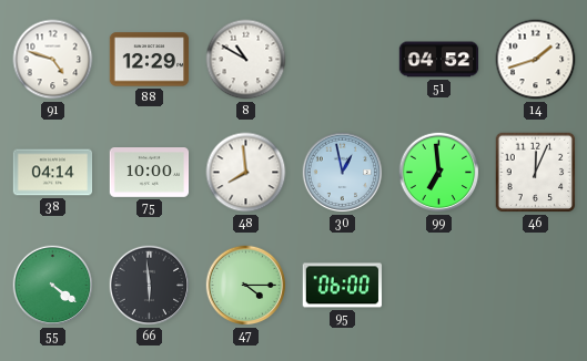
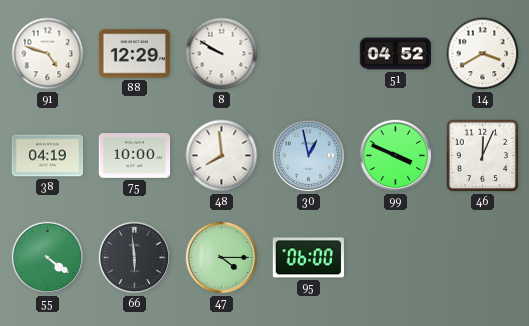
8: 10:50 -> 9:50
14: 1:42 -> 3:40
38: 04:14 -> 04:19
99: 6:59 -> 3:49
